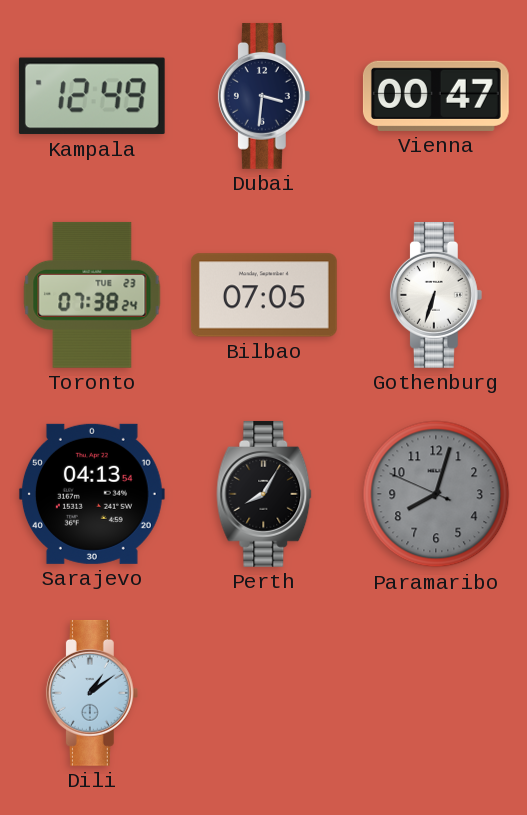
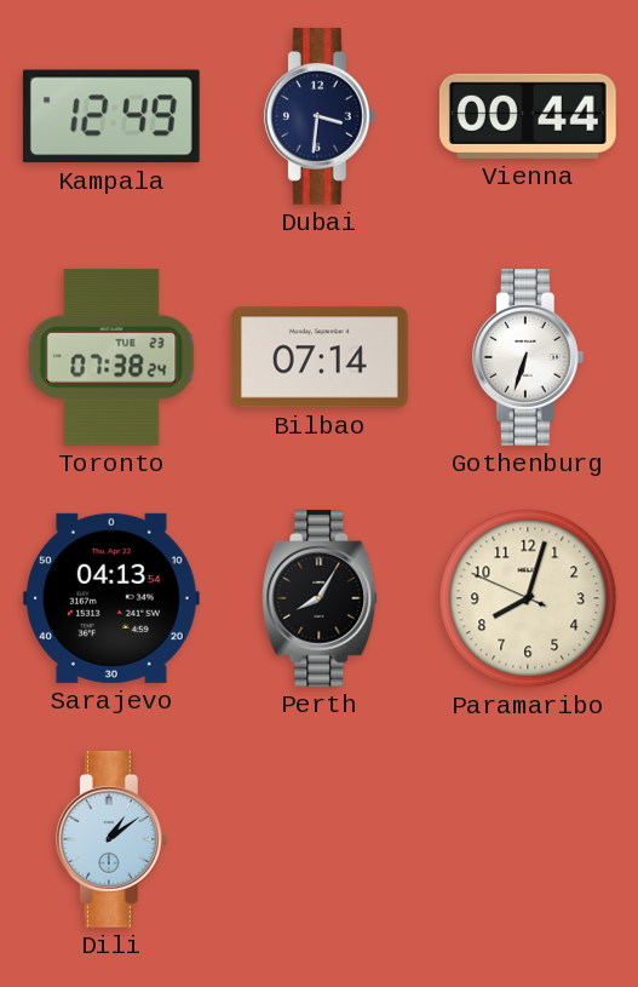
Vienna: 00:47 -> 00:44
Bilbao: 07:05 -> 07:14
Paramaribo dial: grey -> cream
